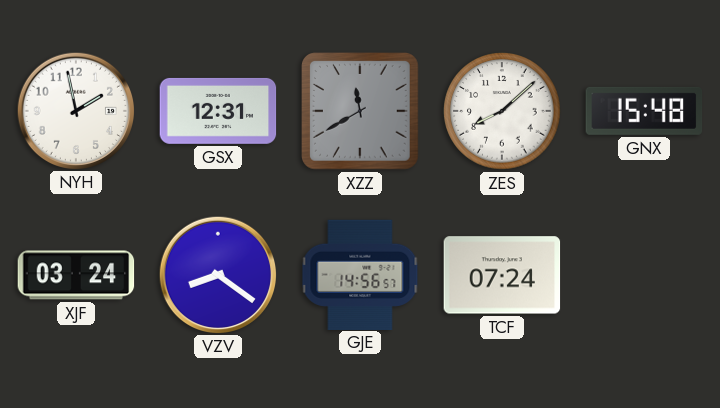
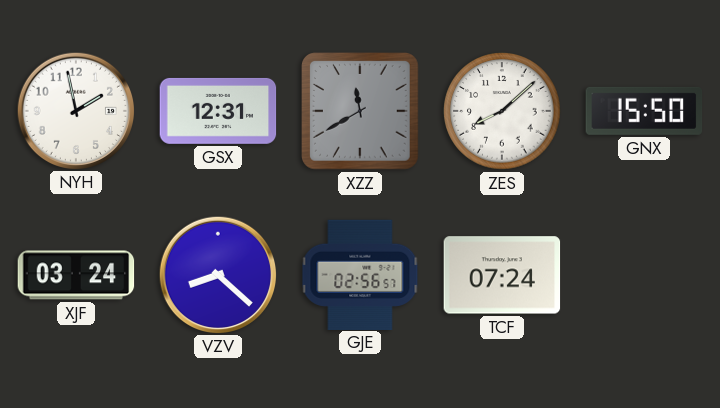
GNX: 15:48 -> 15:50
VZV: 8:21 -> 8:22
GJE: 14:56 -> 02:56
